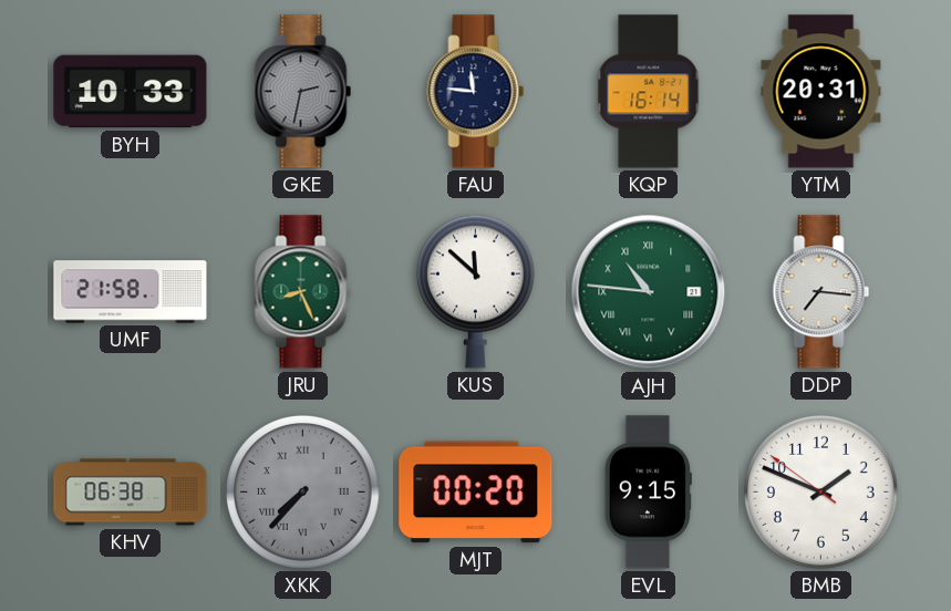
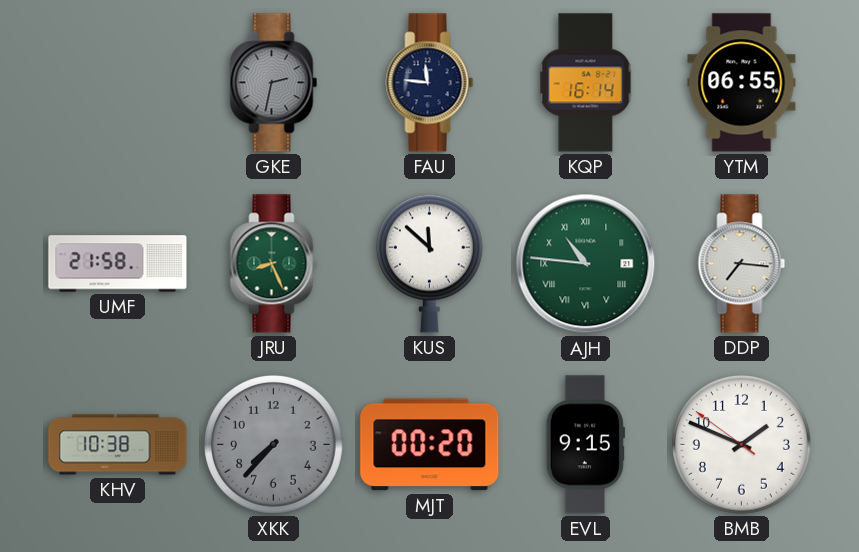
BYH: 10:33 -> none
YTM: 20:31 -> 06:55
KHV: 06:38 -> 10:38
XKK numerals: Roman -> Arabic
